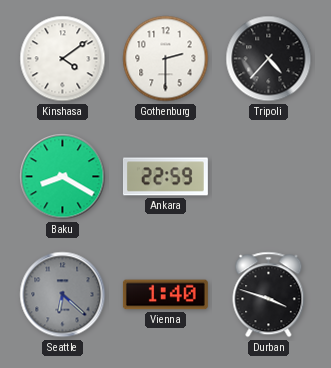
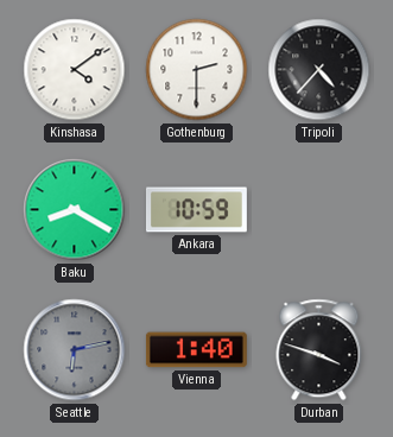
Ankara: 22:59 -> 10:59
Seattle: 6:22 -> 6:13
